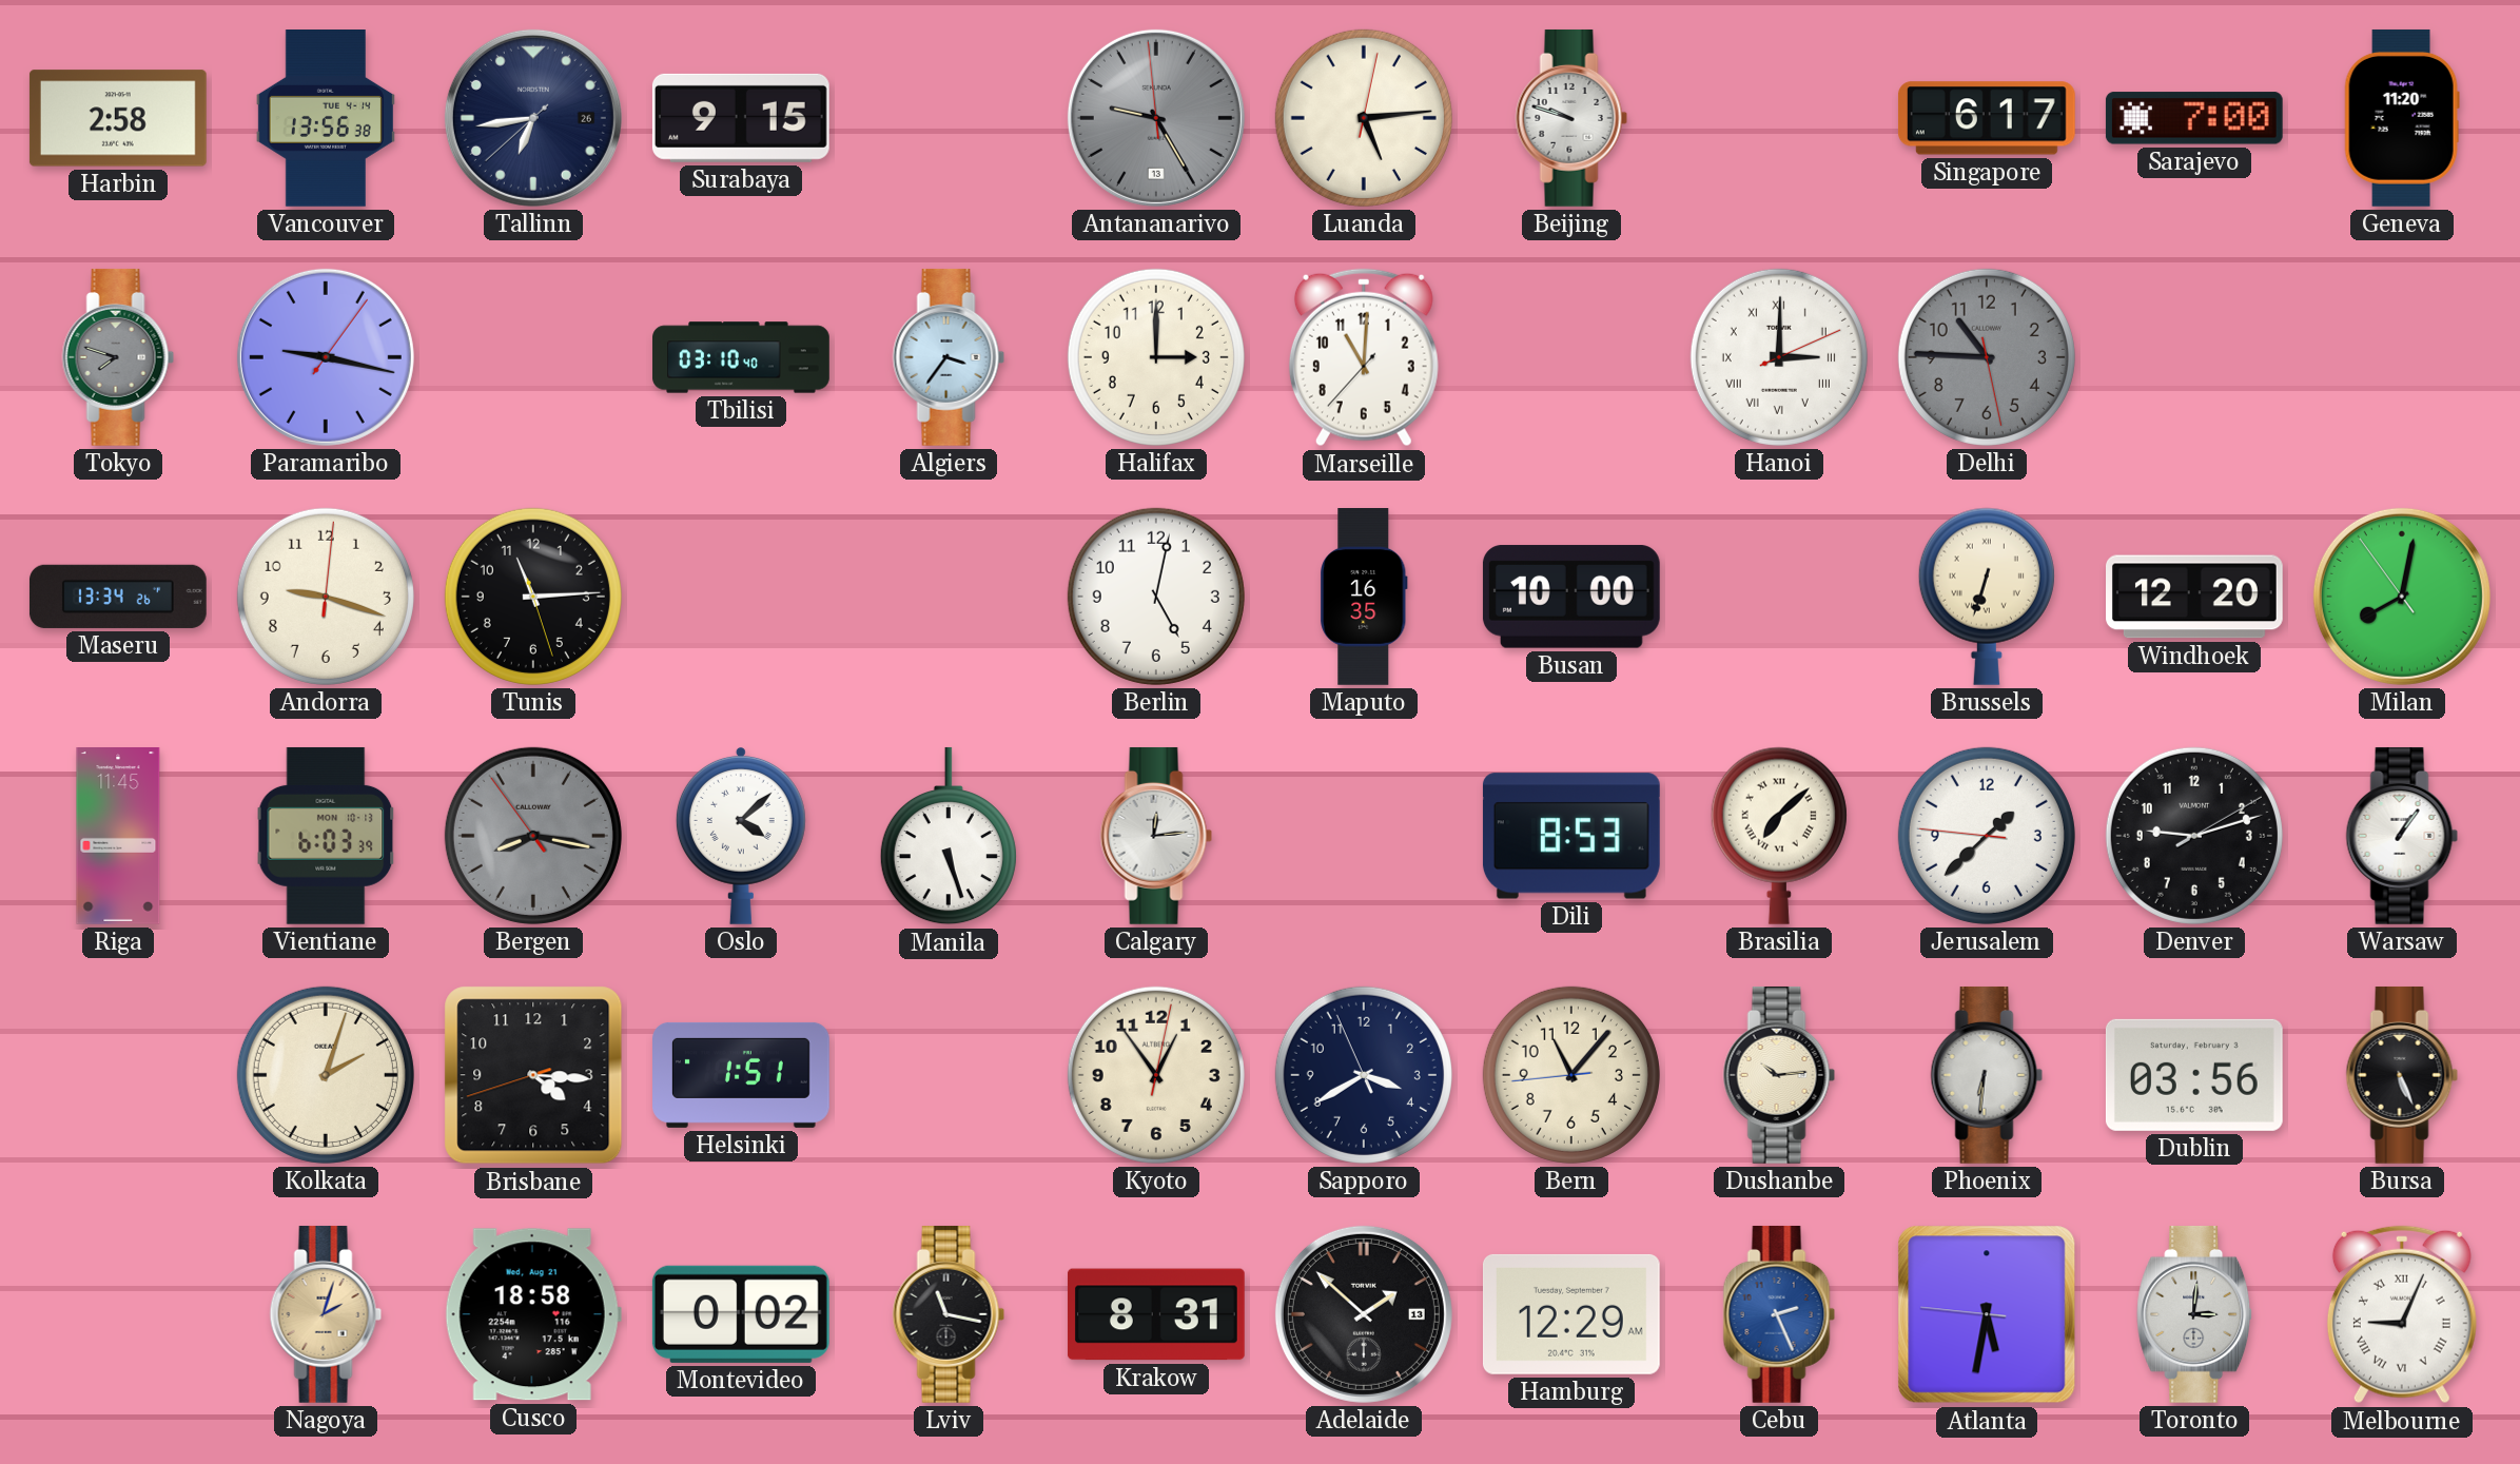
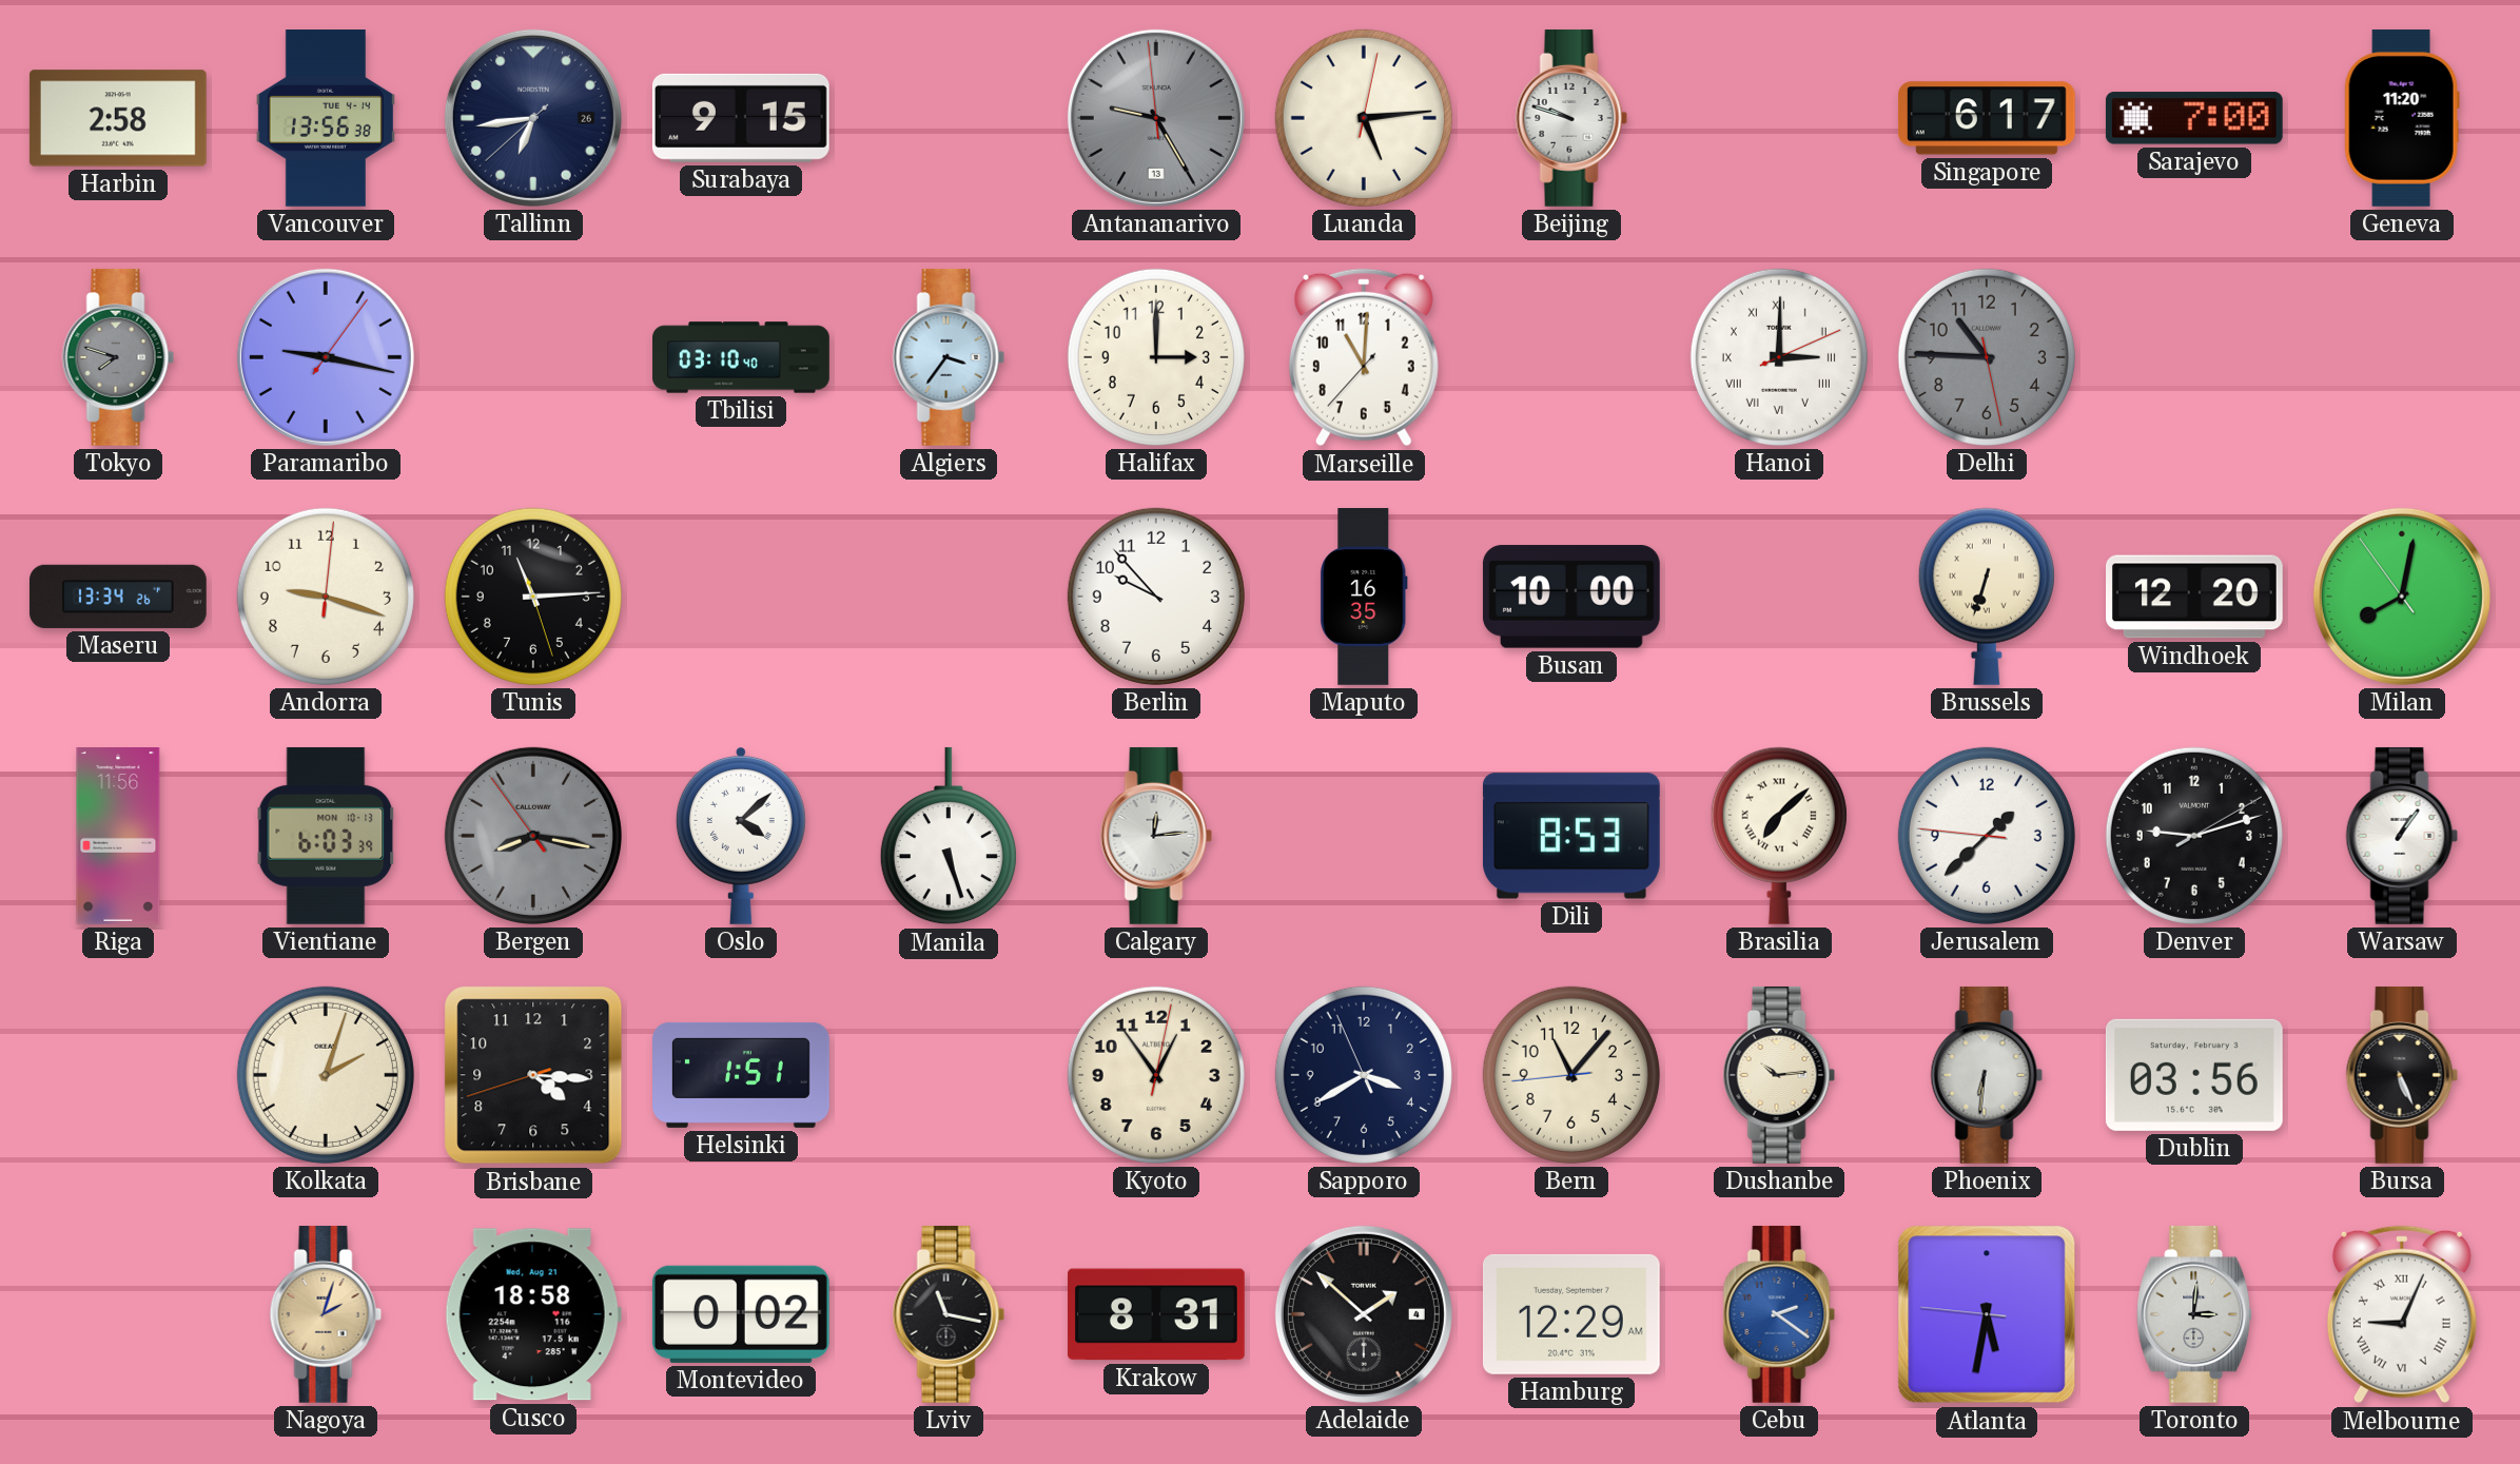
Berlin: 5:02 -> 9:53
Riga: 11:45 -> 11:56
Adelaide date: 13 -> 4
Cebu: 2:26 -> 2:21
